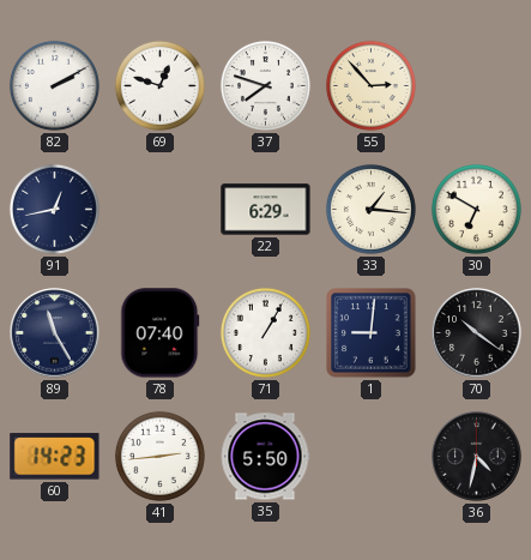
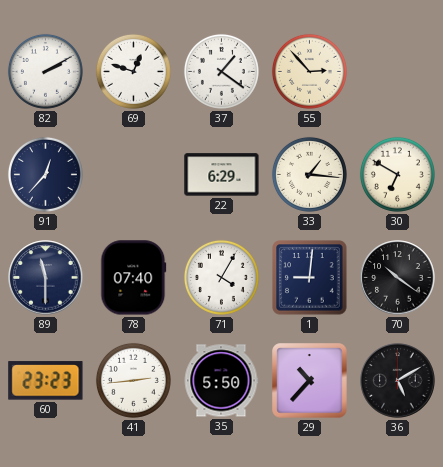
37: 7:48 -> 1:21
91: 12:43 -> 12:37
89: 11:25 -> 11:30
71: 1:05 -> 4:05
60: 14:23 -> 23:23
29: none -> 10:37
36: 4:32 -> 5:10
